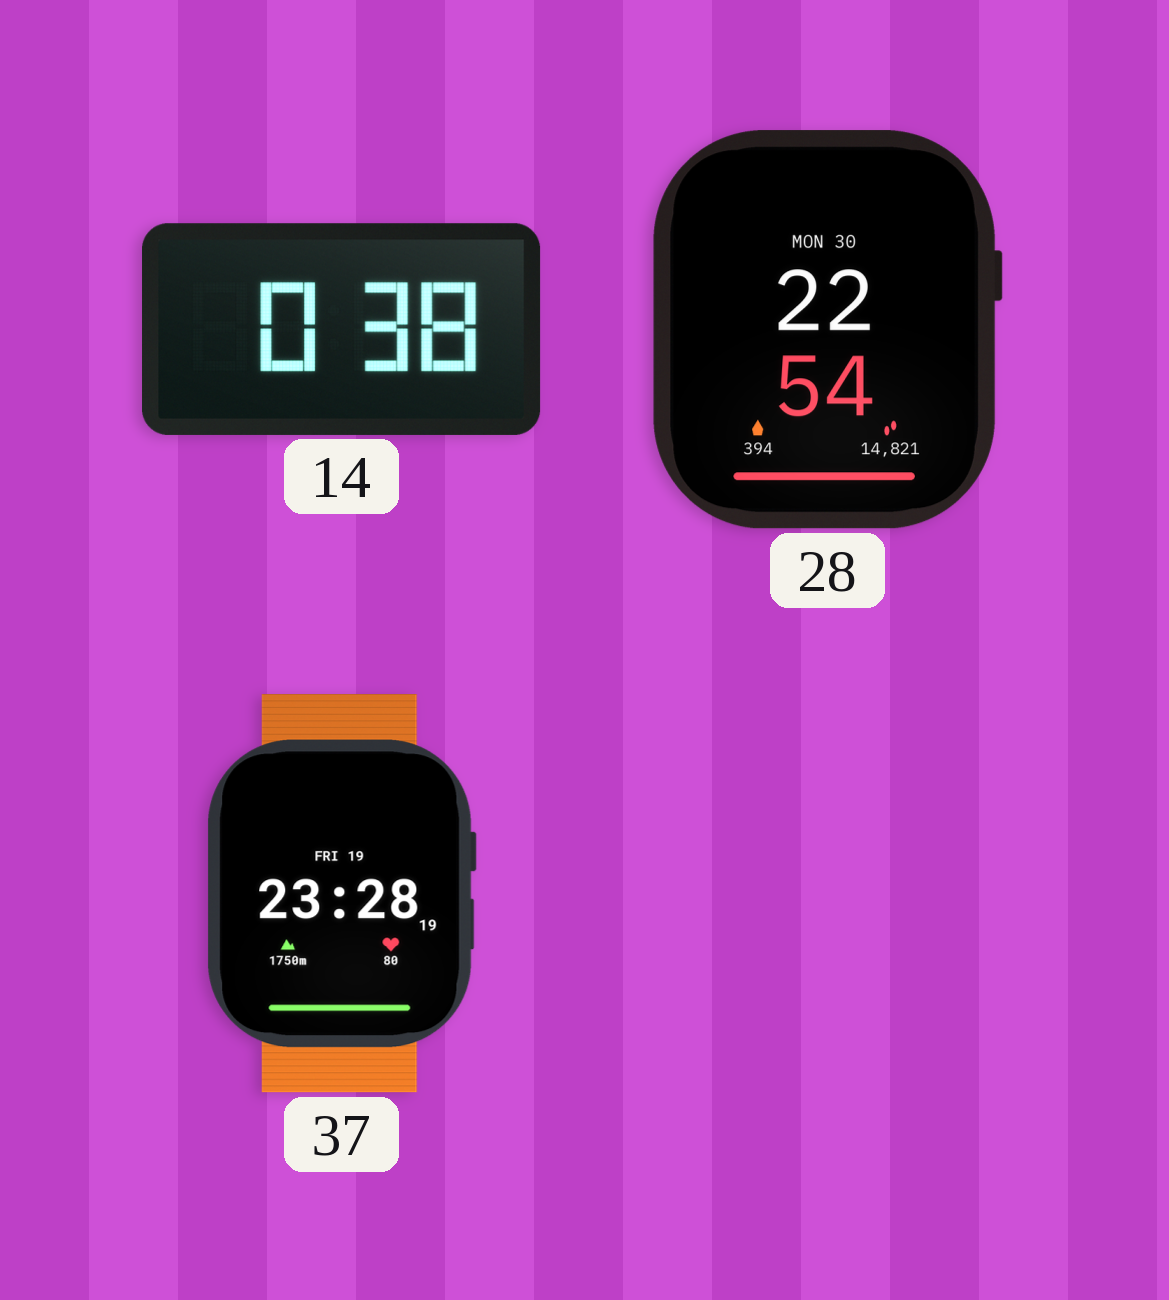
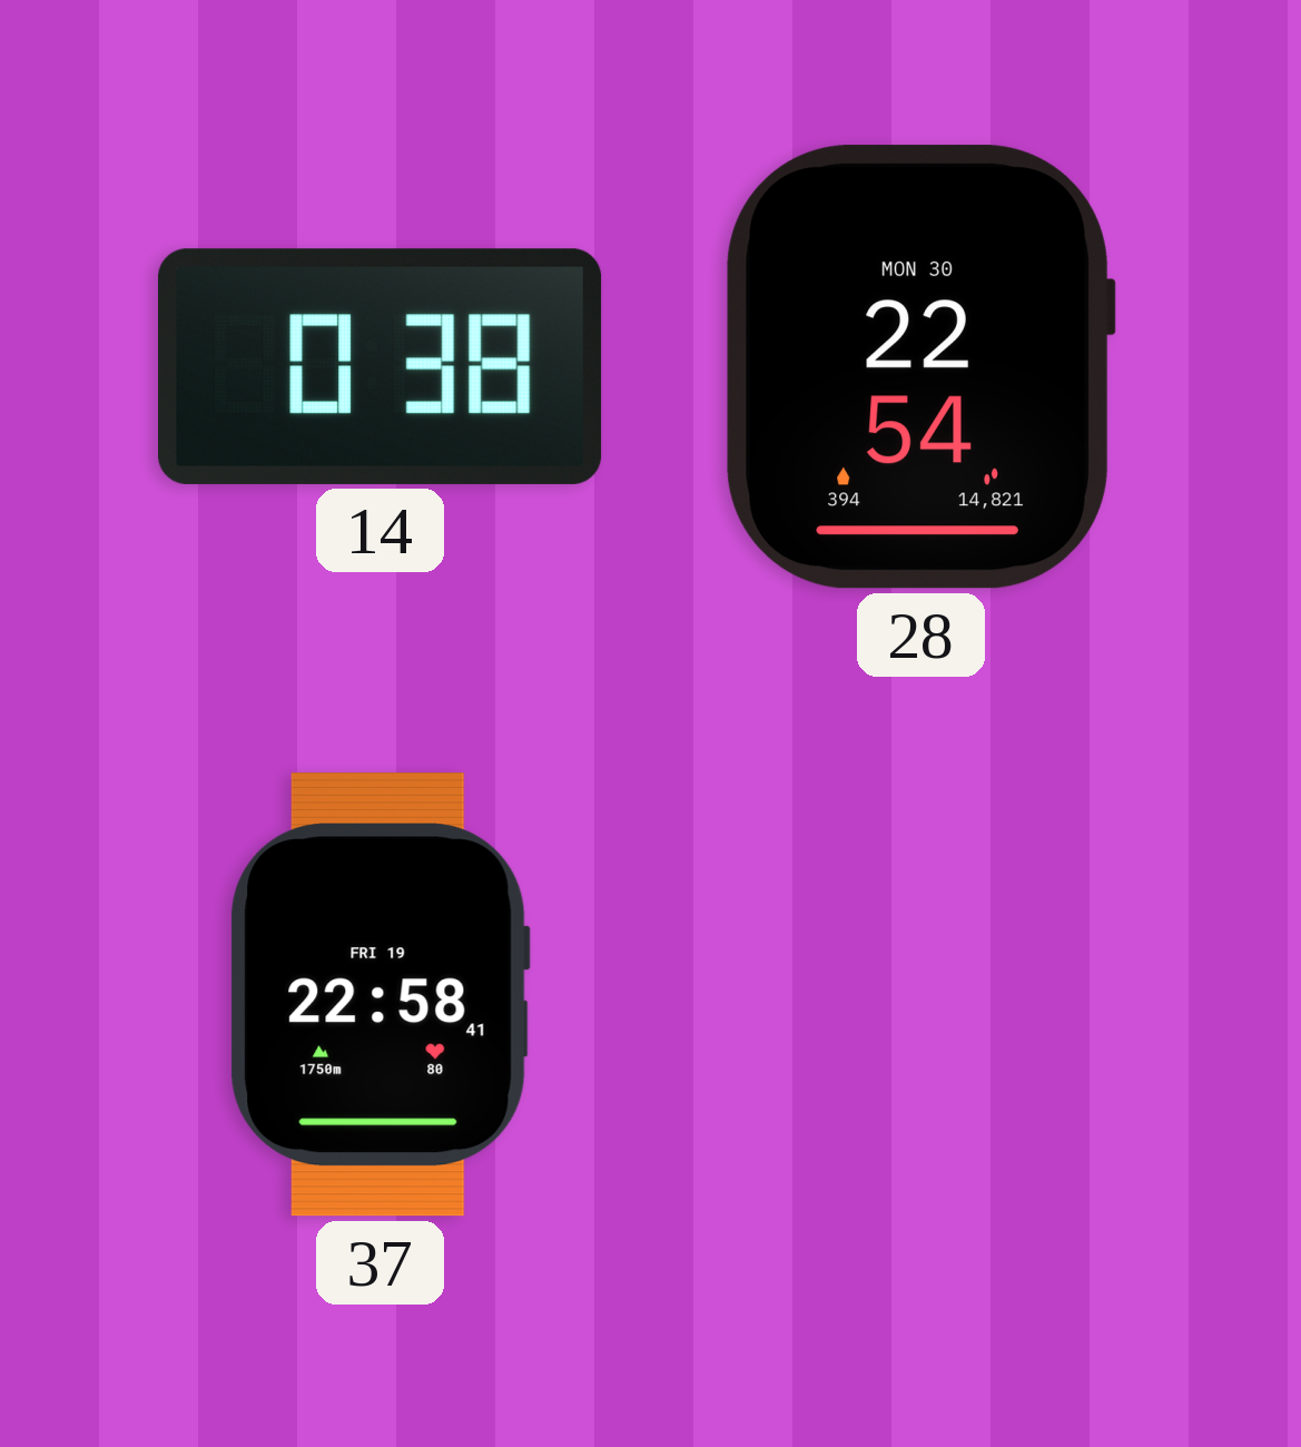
37: 23:28 -> 22:58
